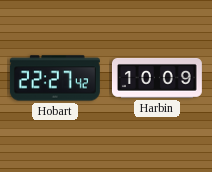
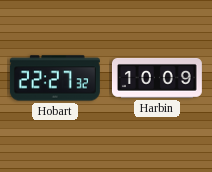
Hobart: 22:27:42 -> 22:27:32
